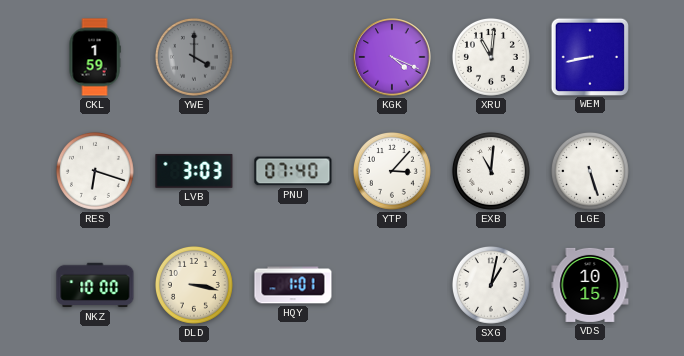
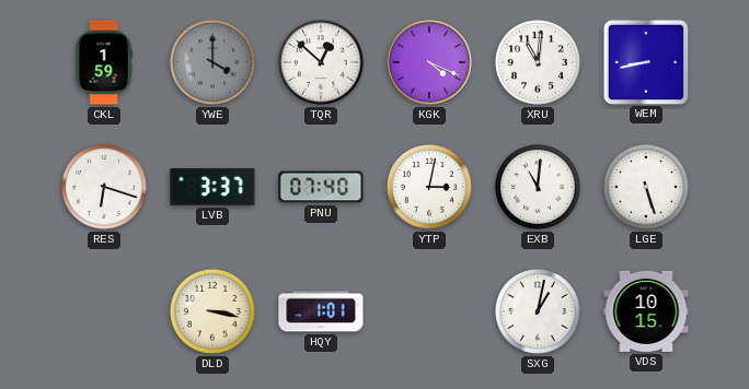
TQR: none -> 12:52
LVB: 3:03 -> 3:37
YTP: 3:07 -> 3:02
NKZ: 10:00 -> none
